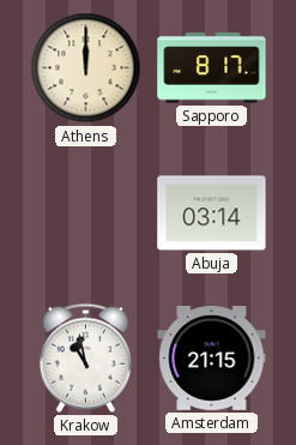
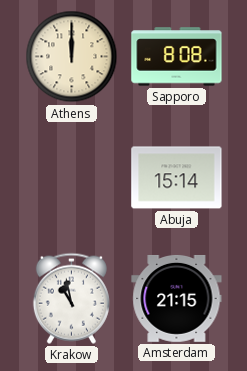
Sapporo: 8:17 -> 8:08
Abuja: 03:14 -> 15:14
